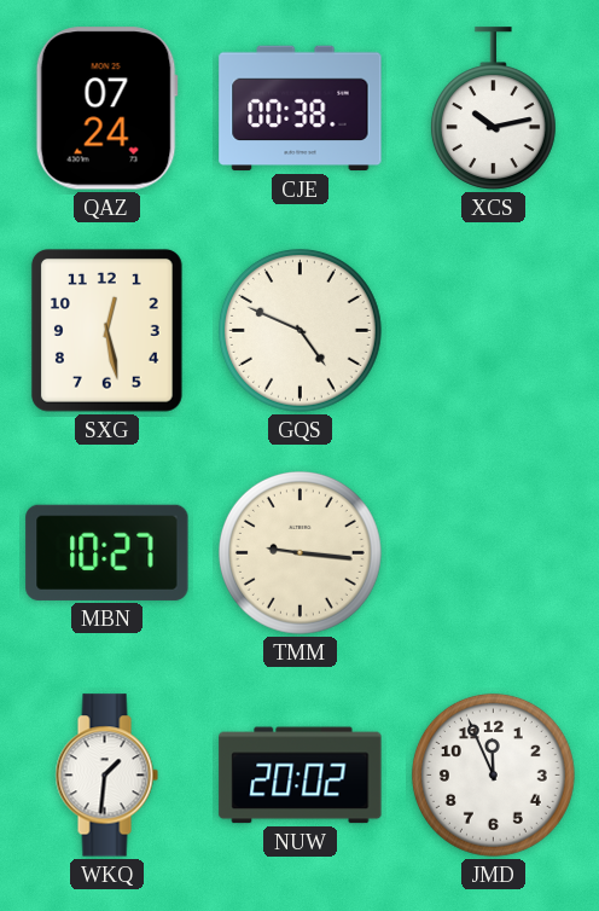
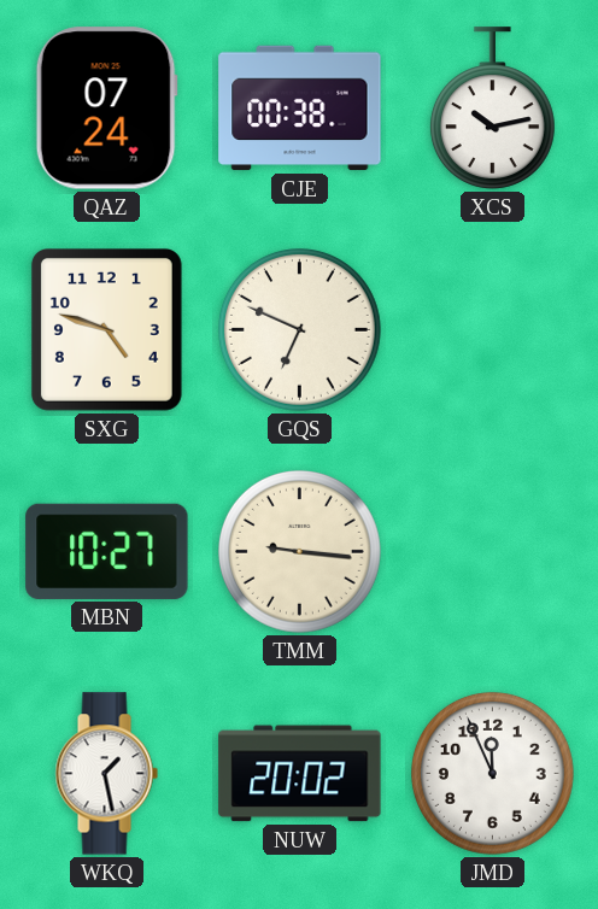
SXG: 12:28 -> 4:48
GQS: 4:49 -> 6:49
WKQ: 1:31 -> 1:28
